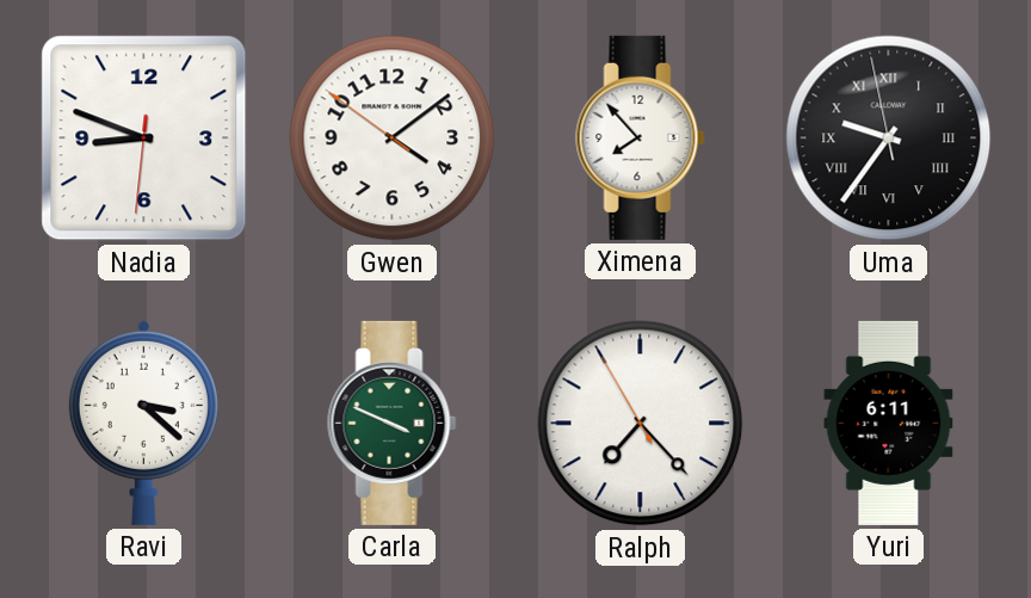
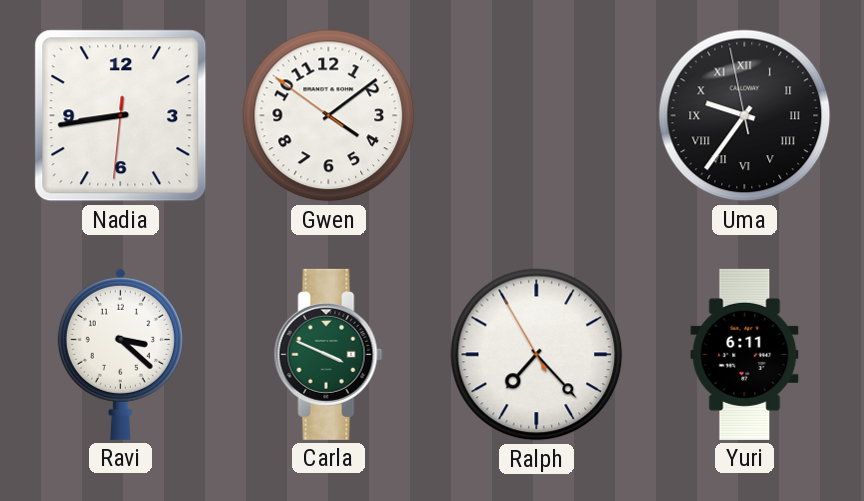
Nadia: 8:48 -> 8:43
Ximena: 7:53 -> none
